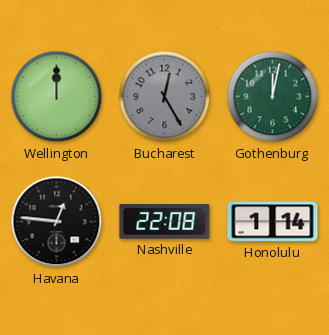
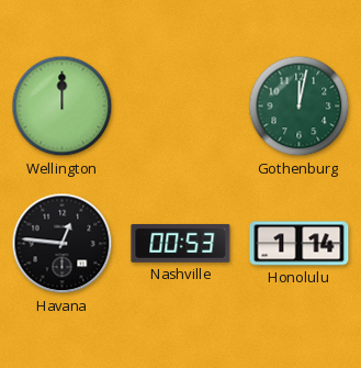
Bucharest: 12:25 -> none
Nashville: 22:08 -> 00:53
